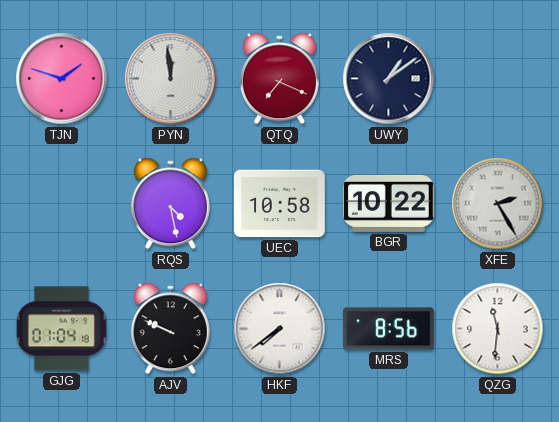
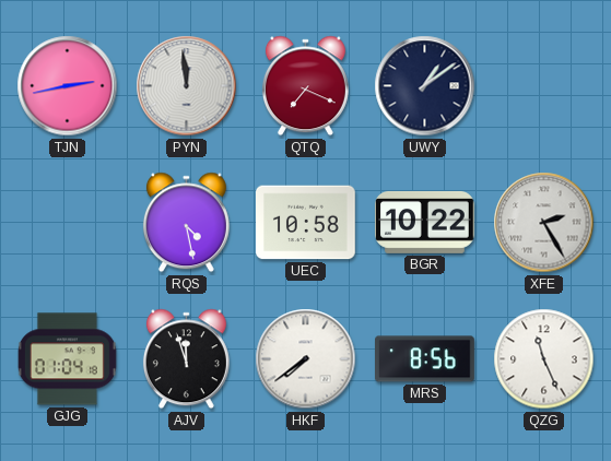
TJN: 1:48 -> 2:43
AJV: 9:49 -> 11:57
QZG: 11:31 -> 11:26
